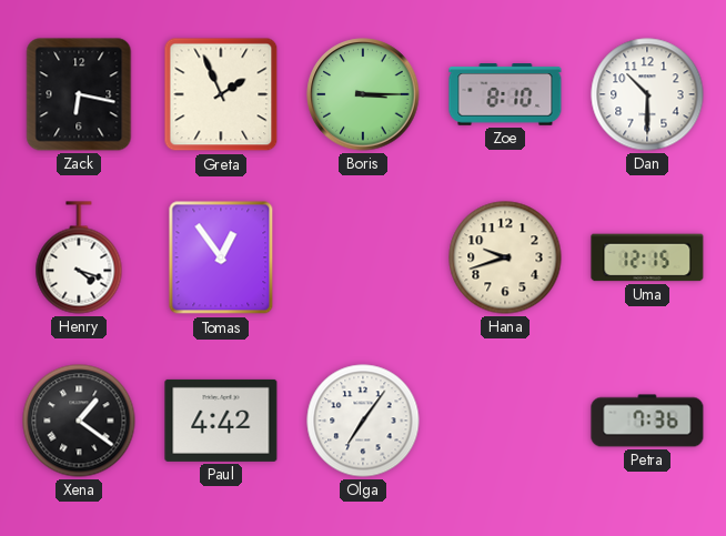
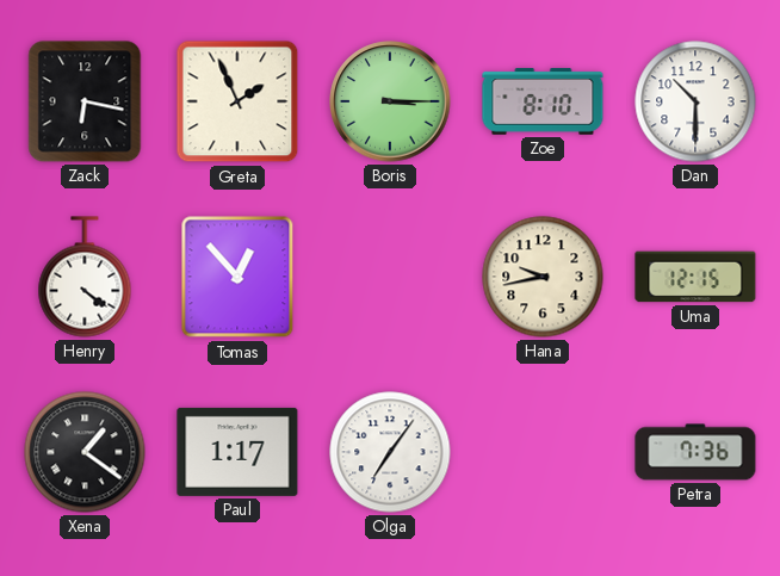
Henry: 4:18 -> 4:21
Tomas: 12:54 -> 12:53
Hana: 9:42 -> 9:43
Paul: 4:42 -> 1:17
